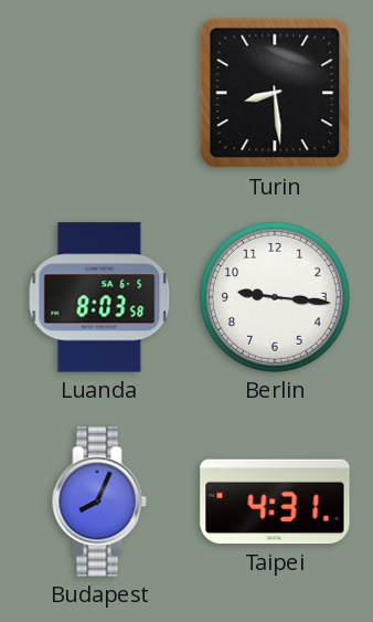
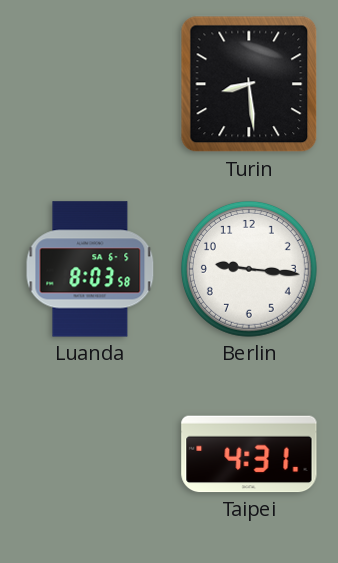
Budapest: 8:04 -> none
